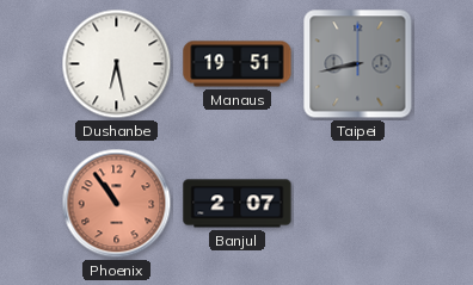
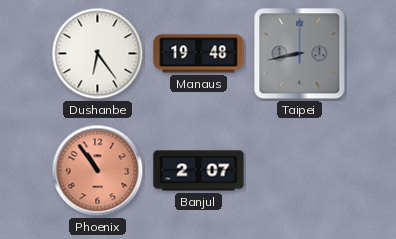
Dushanbe: 6:28 -> 6:24
Manaus: 19:51 -> 19:48
